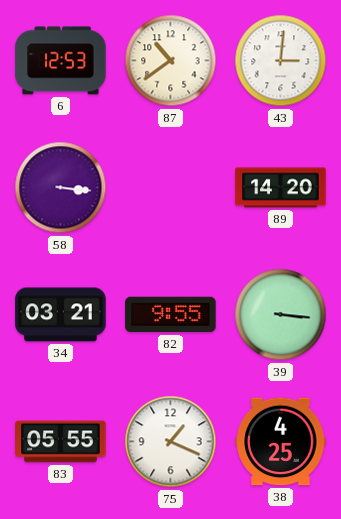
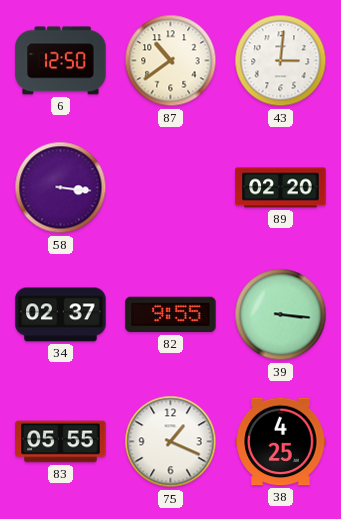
6: 12:53 -> 12:50
89: 14:20 -> 02:20
34: 03:21 -> 02:37
